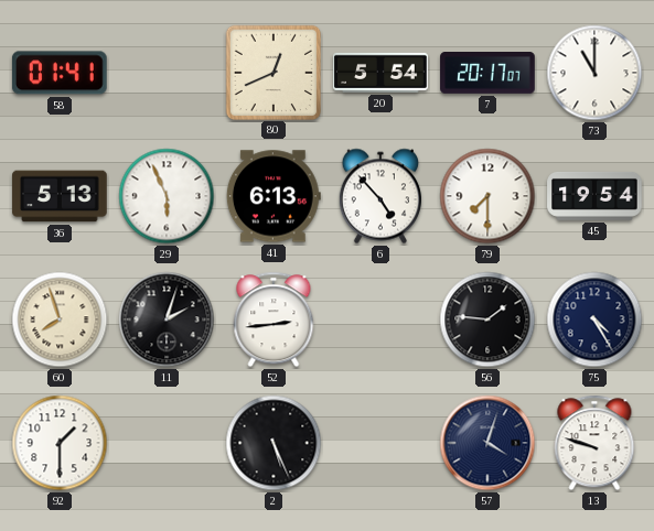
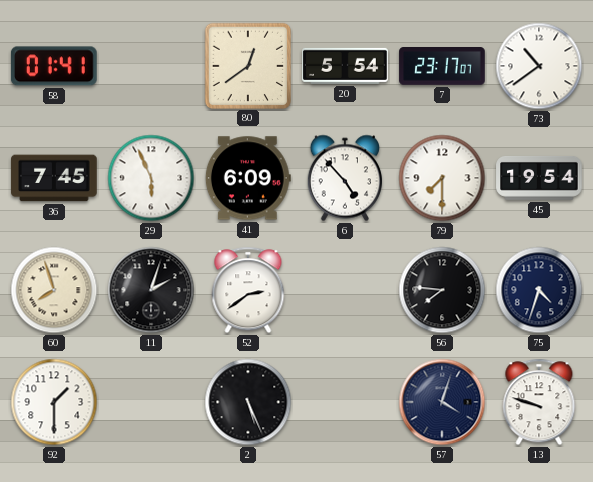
80: 12:41 -> 12:39
7: 20:17 -> 23:17
73: 11:00 -> 10:39
36: 5:13 -> 7:45
41: 6:13 -> 6:09
52: 2:44 -> 2:39
56: 1:46 -> 7:46
75: 4:25 -> 4:33
